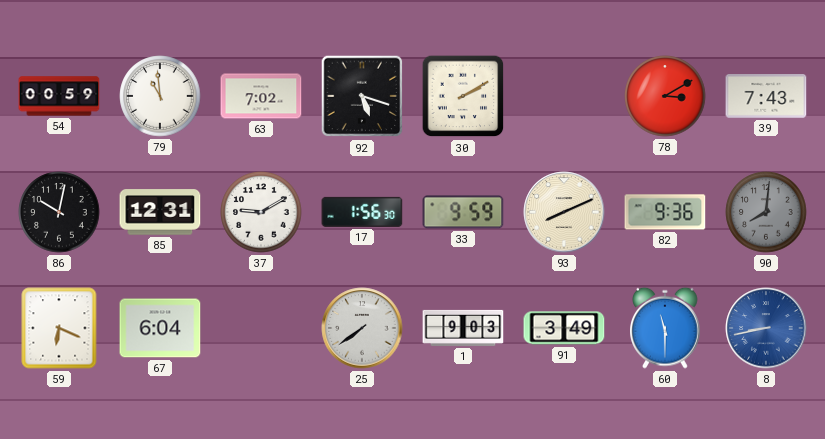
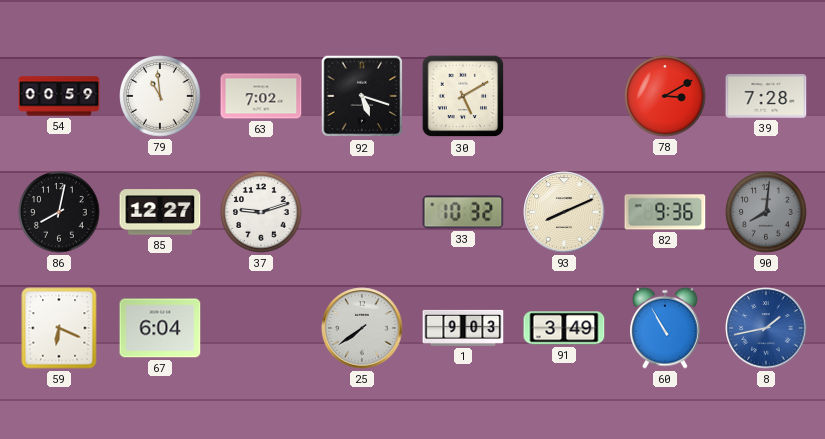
30: 2:10 -> 5:10
39: 7:43 -> 7:28
86: 10:02 -> 8:02
85: 12:31 -> 12:27
37: 9:10 -> 9:12
17: 1:56 -> none
33: 9:59 -> 10:32
60: 11:30 -> 10:55
8: 8:43 -> 1:43
